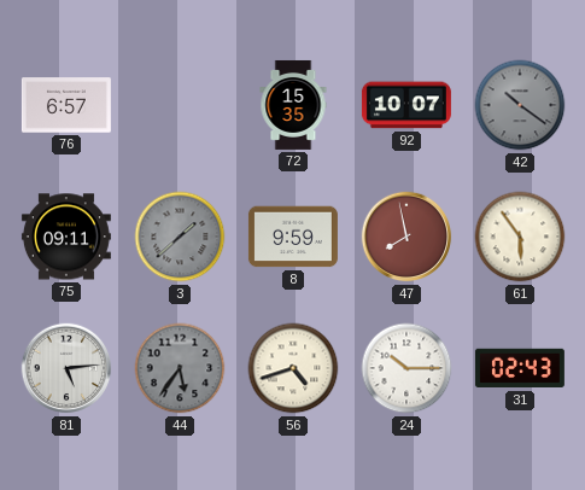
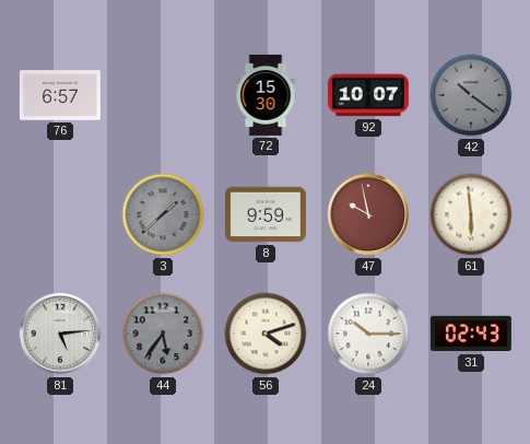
72: 15:35 -> 15:30
75: 09:11 -> none
47: 7:58 -> 9:58
61: 5:54 -> 5:59
56: 4:42 -> 4:12
